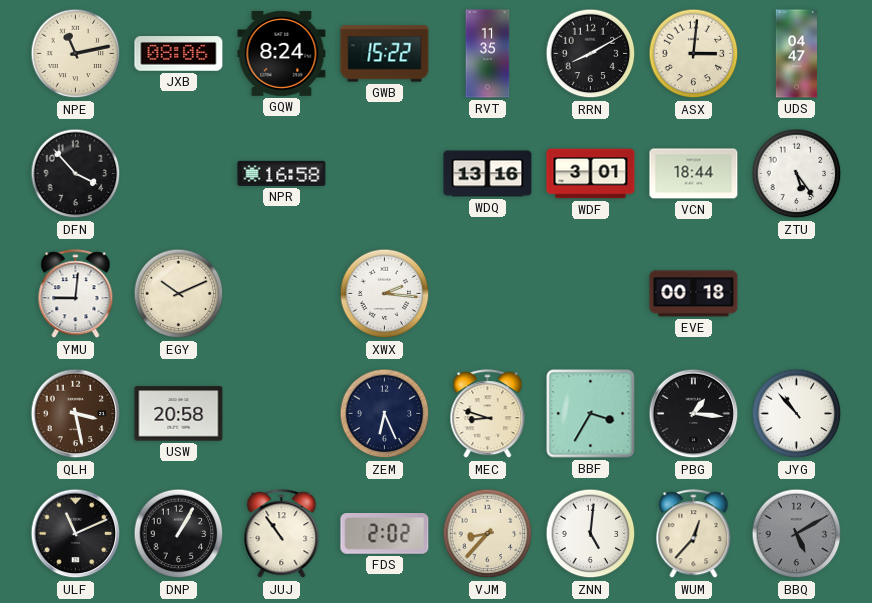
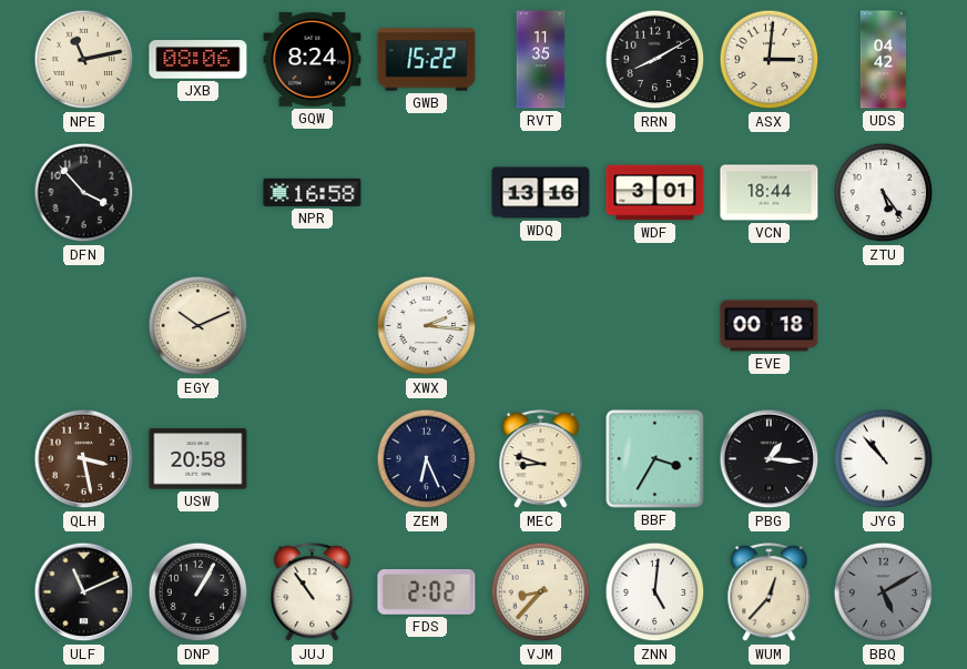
UDS: 04:47 -> 04:42
YMU: 9:01 -> none
